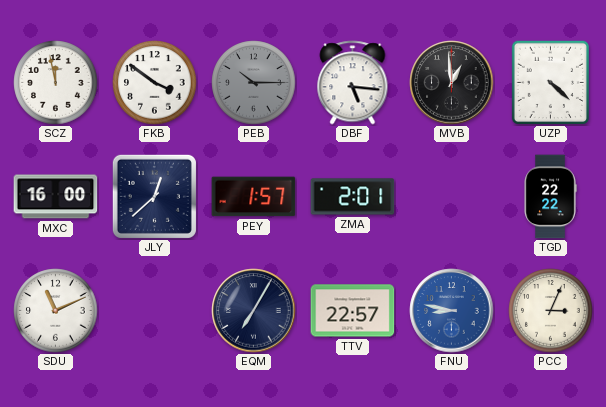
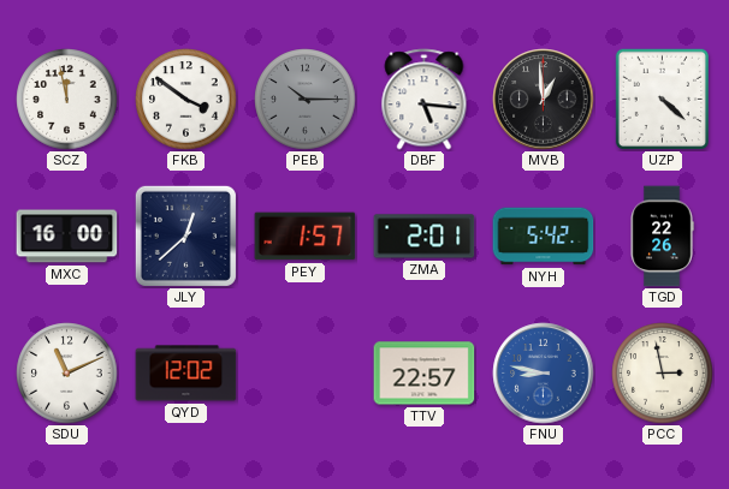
NYH: none -> 5:42
TGD: 22:22 -> 22:26
QYD: none -> 12:02
EQM: 7:05 -> none
PCC: 3:04 -> 2:58
